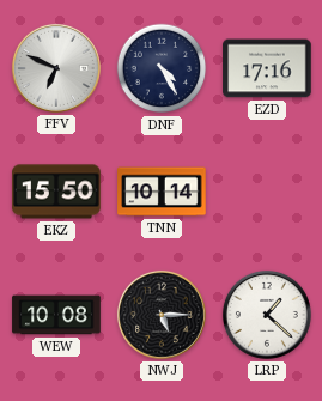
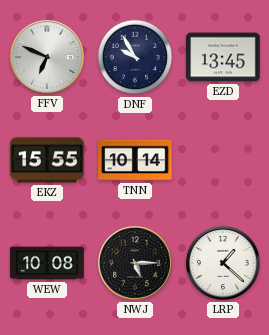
DNF: 4:25 -> 9:55
EZD: 17:16 -> 13:45
EKZ: 15:50 -> 15:55
